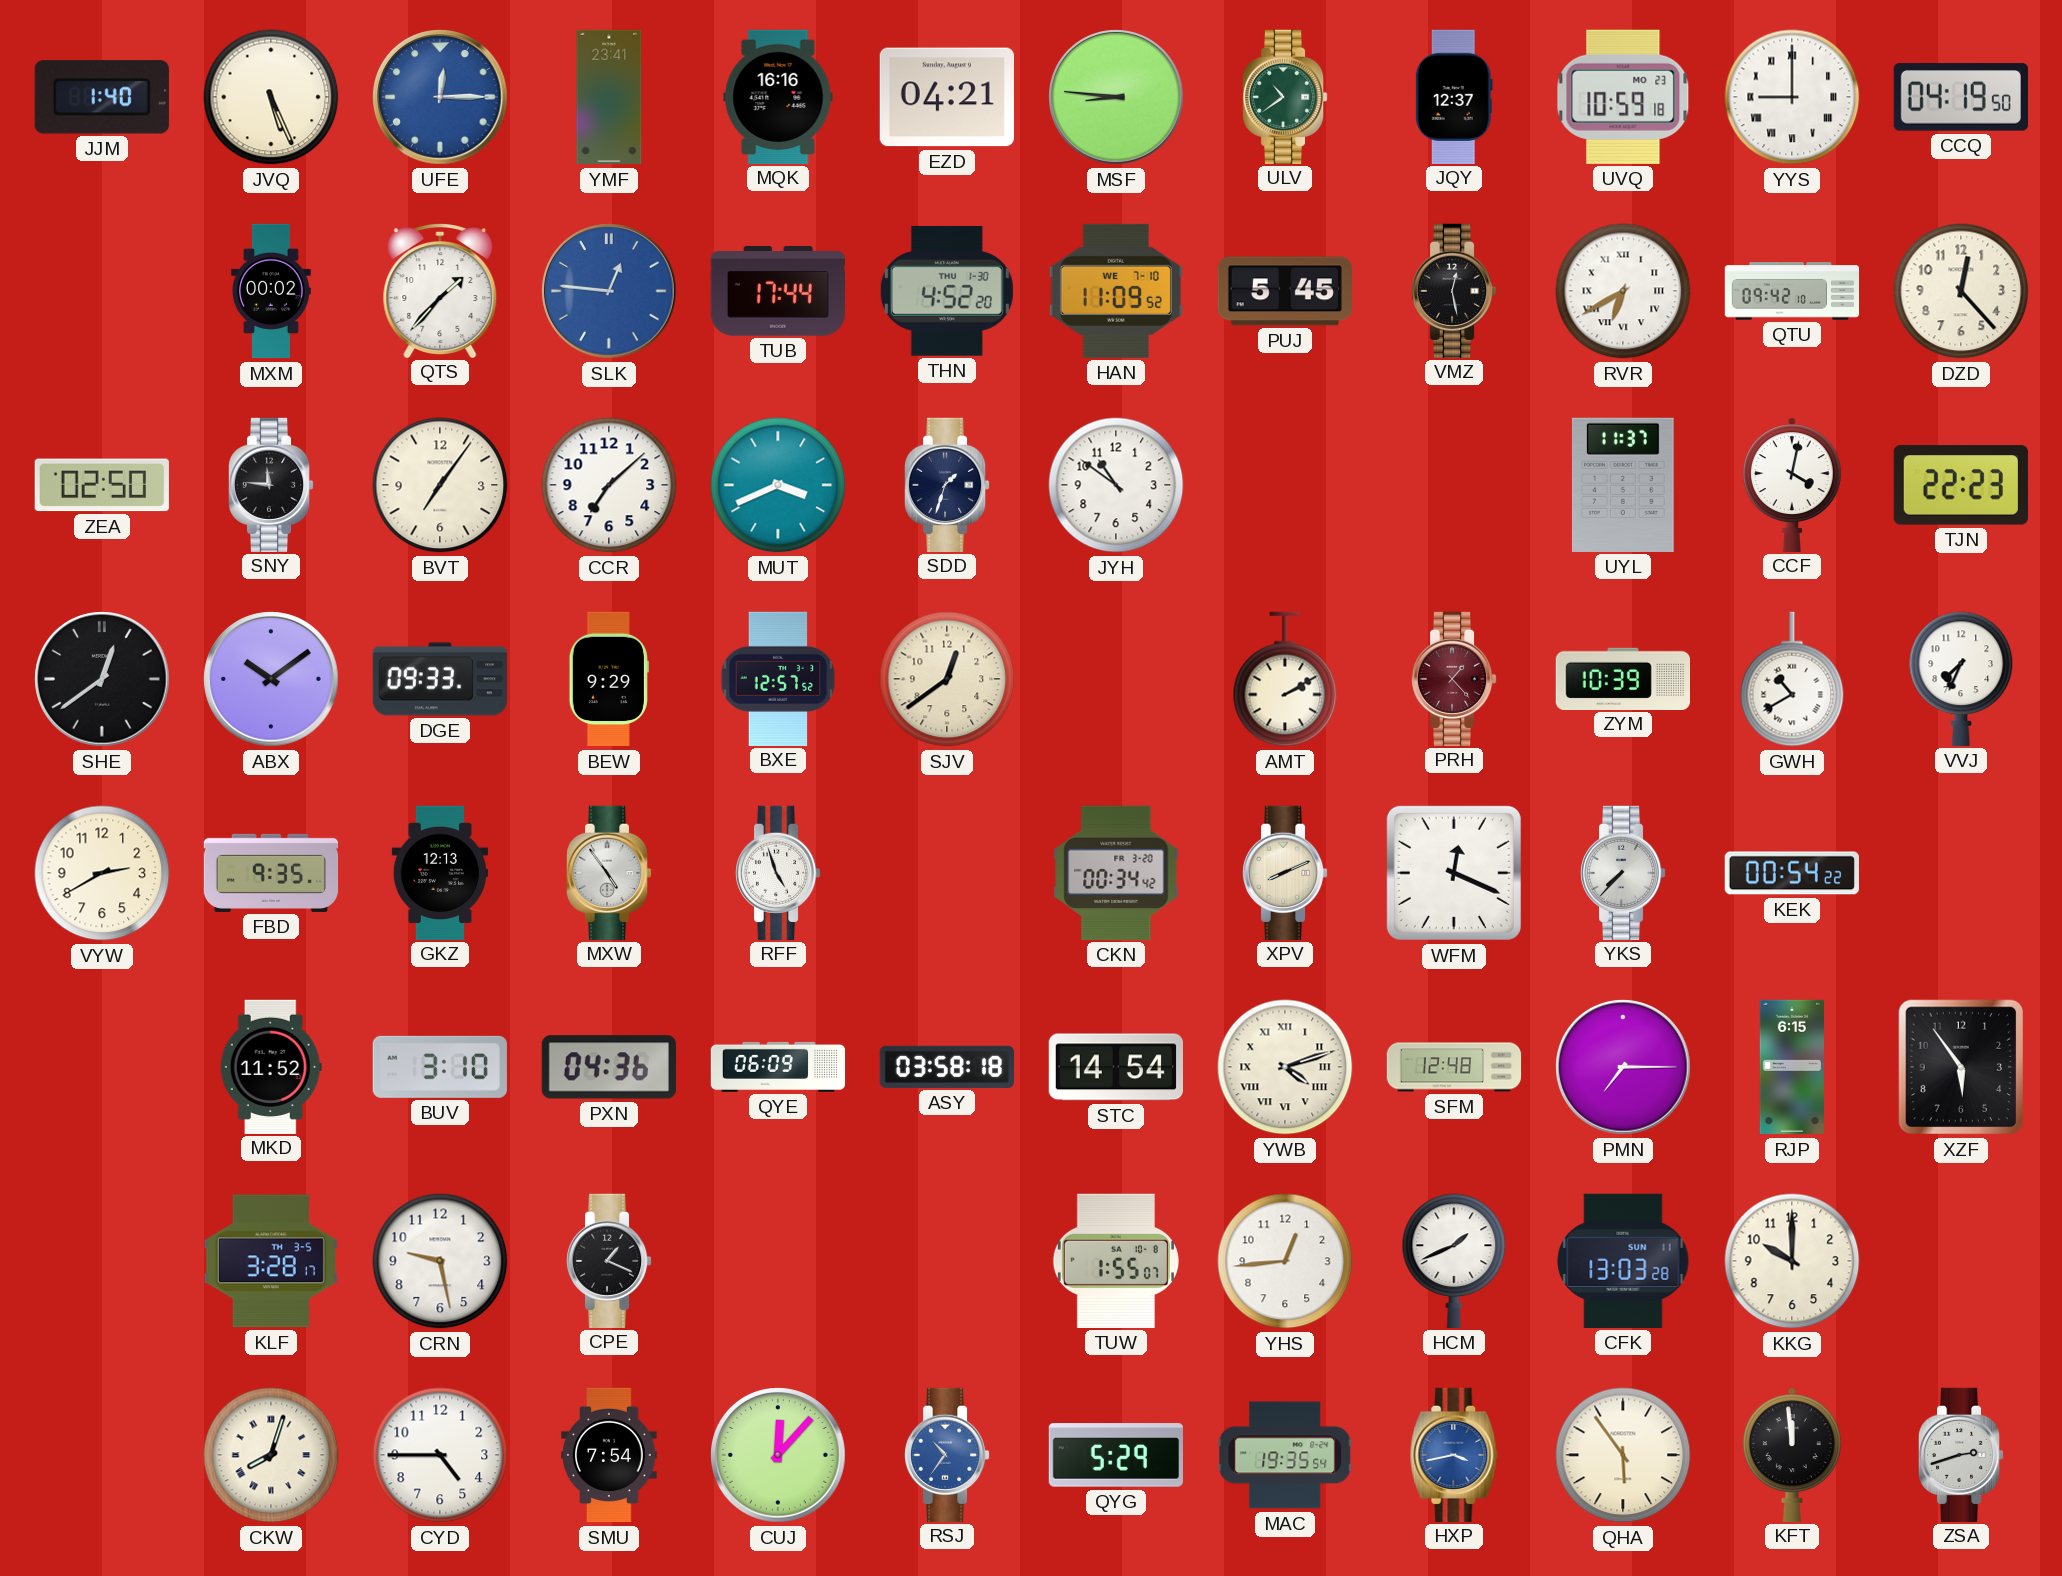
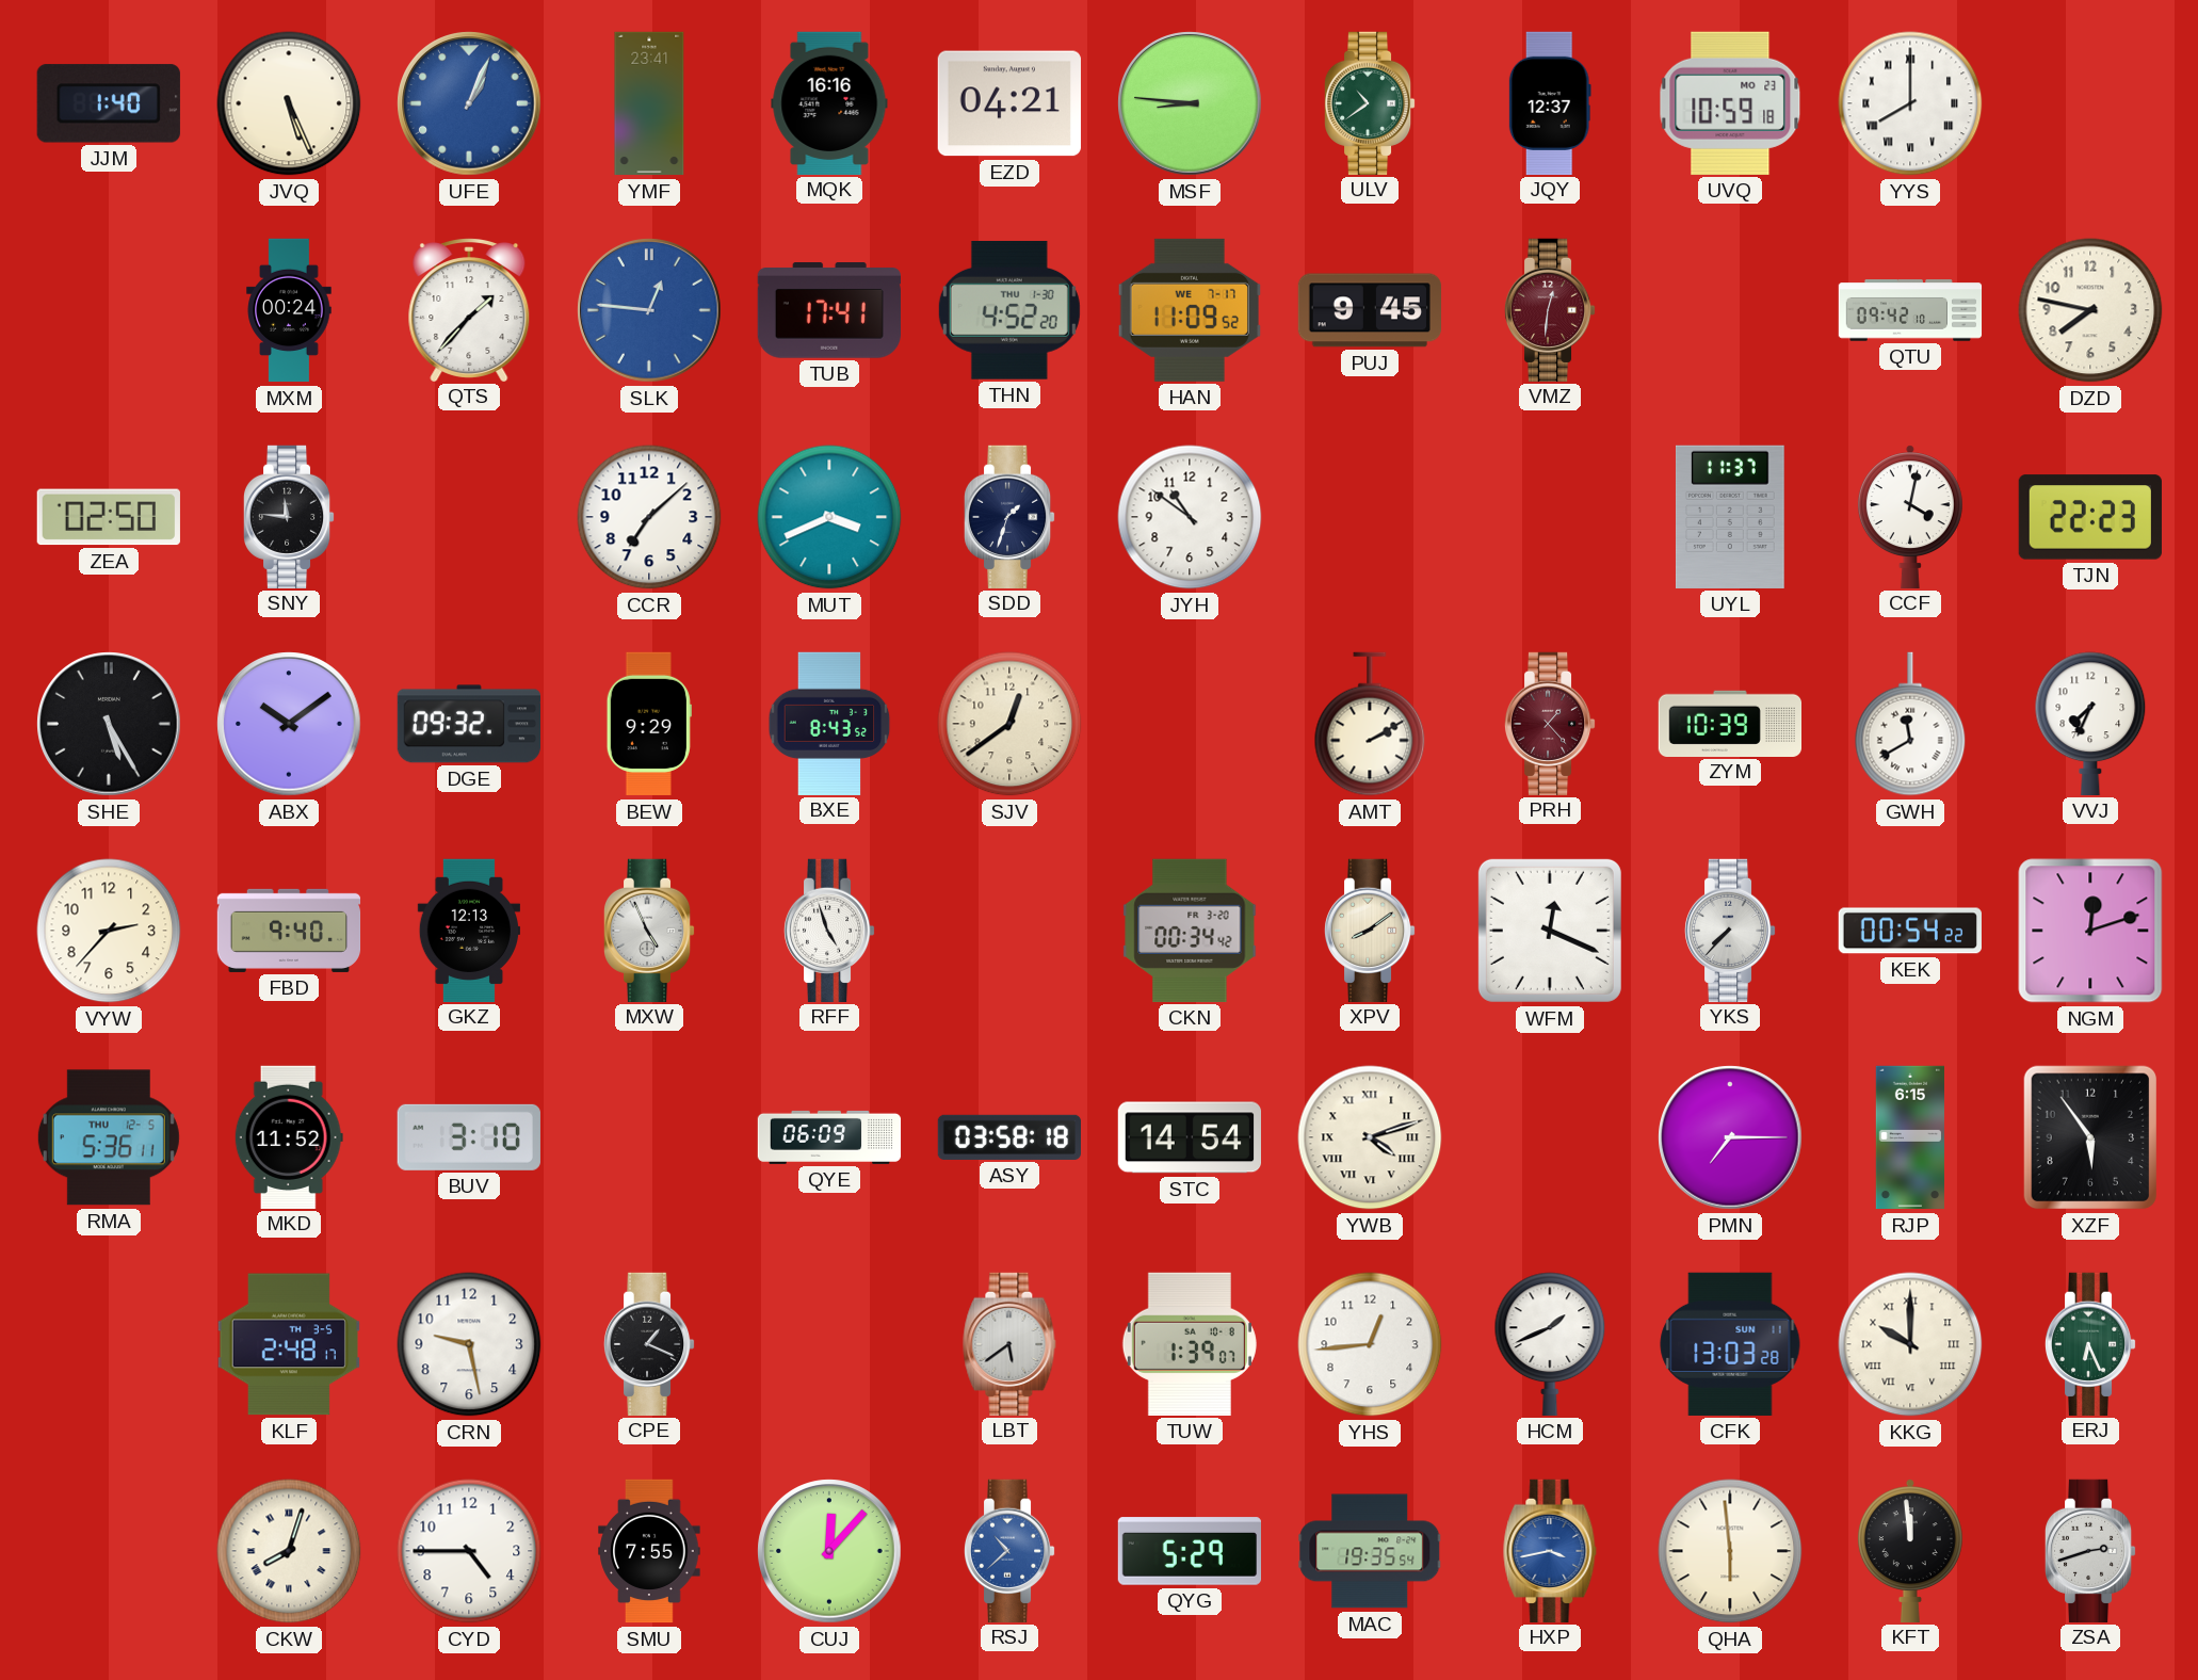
UFE: 12:15 -> 1:04
YYS: 9:00 -> 8:00
CCQ: 04:19 -> none
MXM: 00:02 -> 00:24
TUB: 17:44 -> 17:41
HAN date: WE 7-10 -> WE 7-17
PUJ: 5:45 -> 9:45
VMZ: 12:28 -> 12:31
VMZ dial: black -> burgundy
RVR: 6:40 -> none
DZD: 12:23 -> 7:47
BVT: 7:06 -> none
SHE: 12:39 -> 5:25
DGE: 09:33 -> 09:32
BXE: 12:57 -> 8:43
GWH: 10:40 -> 11:40
VYW: 2:40 -> 2:37
FBD: 9:35 -> 9:40
MXW: 4:54 -> 4:56
XPV: 8:11 -> 8:09
NGM: none -> 12:12
RMA: none -> 5:36
PXN: 04:36 -> none
SFM: 12:48 -> none
KLF: 3:28 -> 2:48
LBT: none -> 5:39
TUW: 1:55 -> 1:39
KKG numerals: Arabic -> Roman
ERJ: none -> 6:26
SMU: 7:54 -> 7:55
RSJ: 10:36 -> 10:38
QHA: 5:54 -> 5:59
